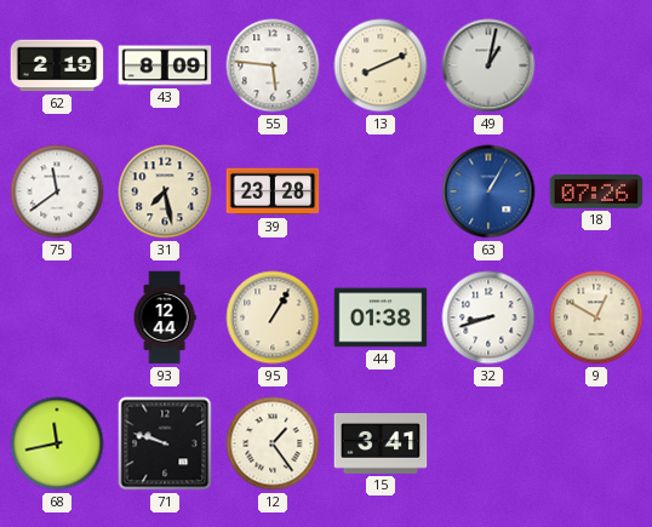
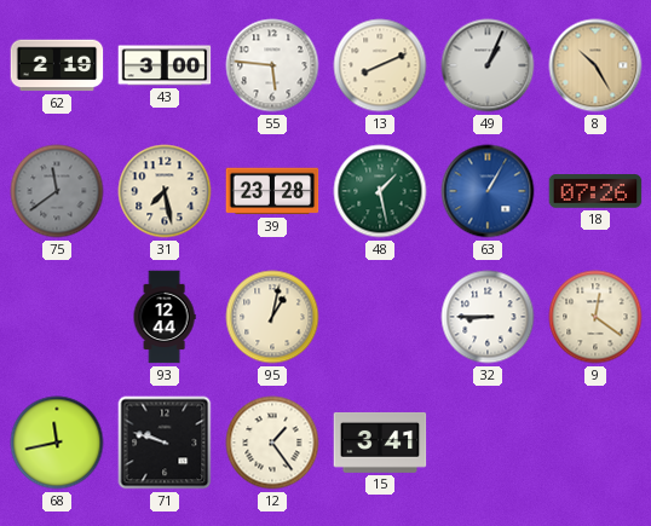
43: 8:09 -> 3:00
49: 1:02 -> 1:04
8: none -> 10:25
75 dial: white -> grey
48: none -> 1:28
95: 1:05 -> 1:02
44: 01:38 -> none
32: 8:42 -> 8:45
9: 12:50 -> 12:21
